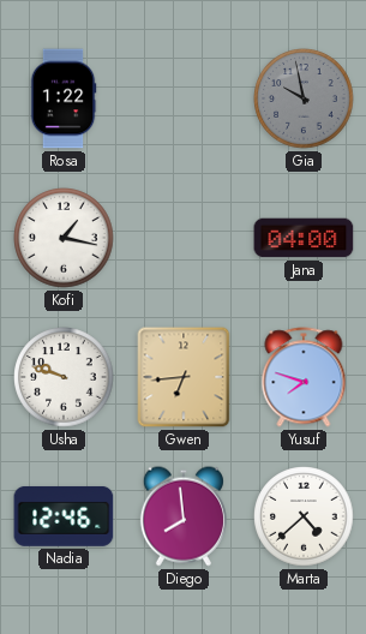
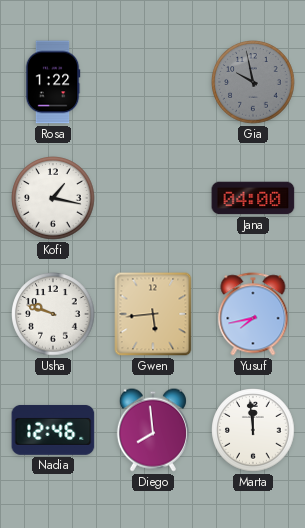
Gwen: 6:44 -> 5:44
Yusuf: 7:48 -> 7:43
Marta: 4:38 -> 11:59
